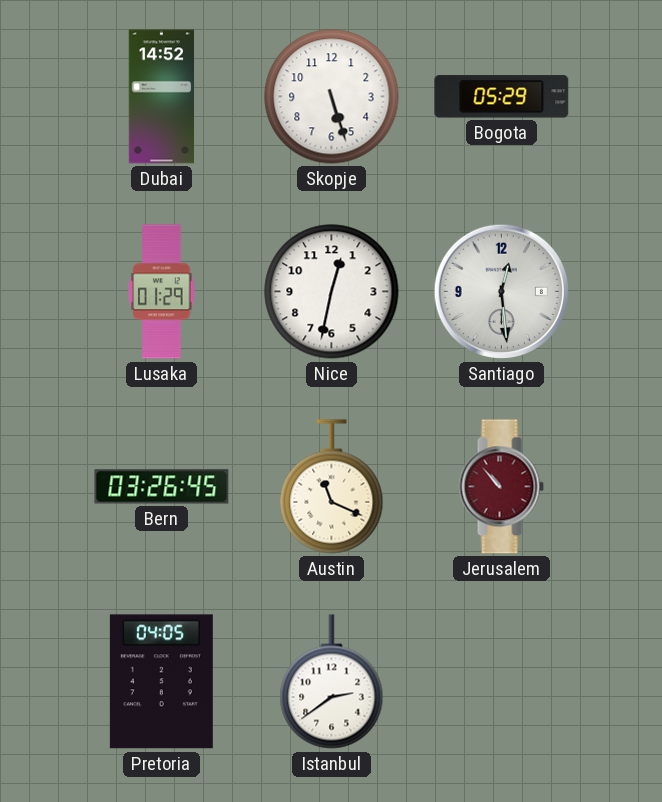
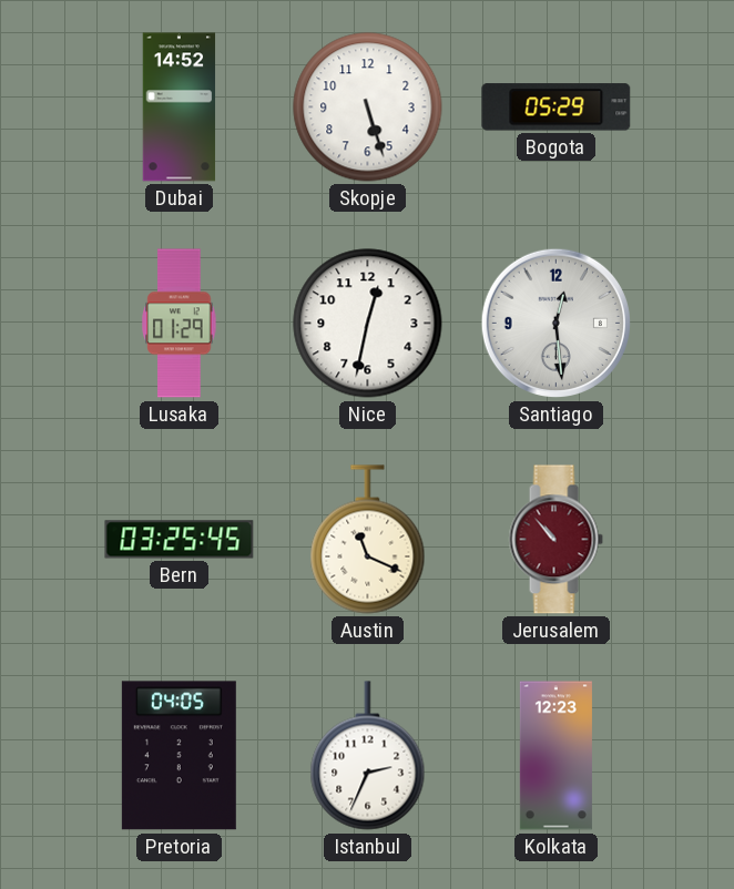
Bern: 03:26 -> 03:25
Istanbul: 2:39 -> 2:34
Kolkata: none -> 12:23
